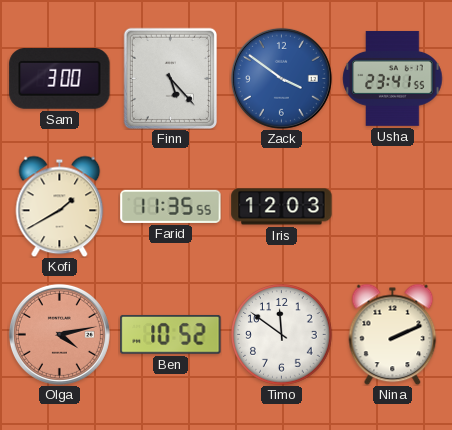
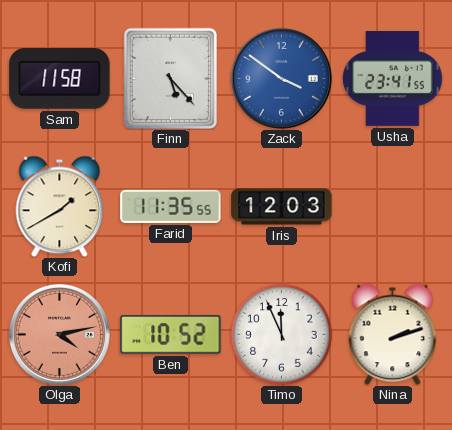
Sam: 3:00 -> 11:58
Timo: 11:51 -> 11:56
Nina: 2:11 -> 2:12
